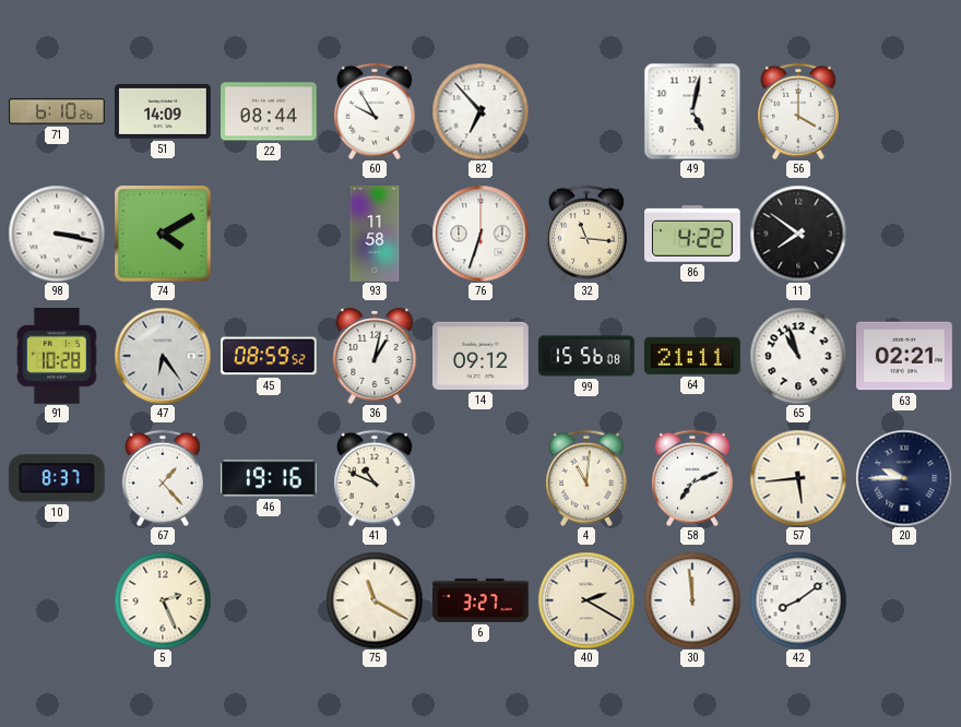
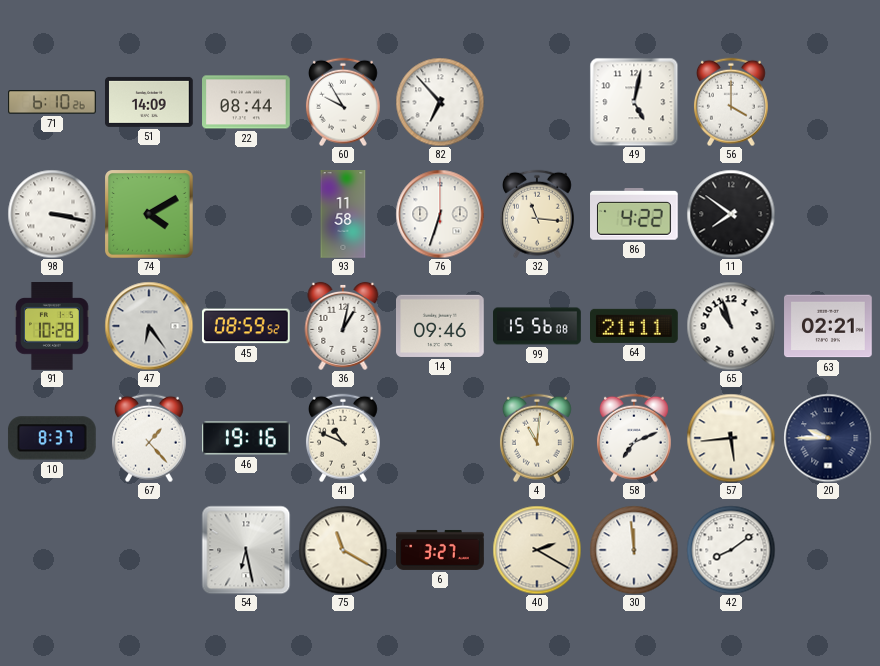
14: 09:12 -> 09:46
5: 2:26 -> none
54: none -> 6:28
